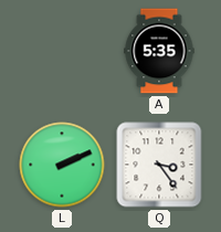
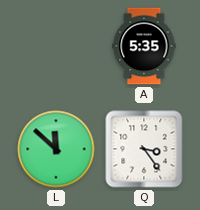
L: 2:11 -> 11:52
